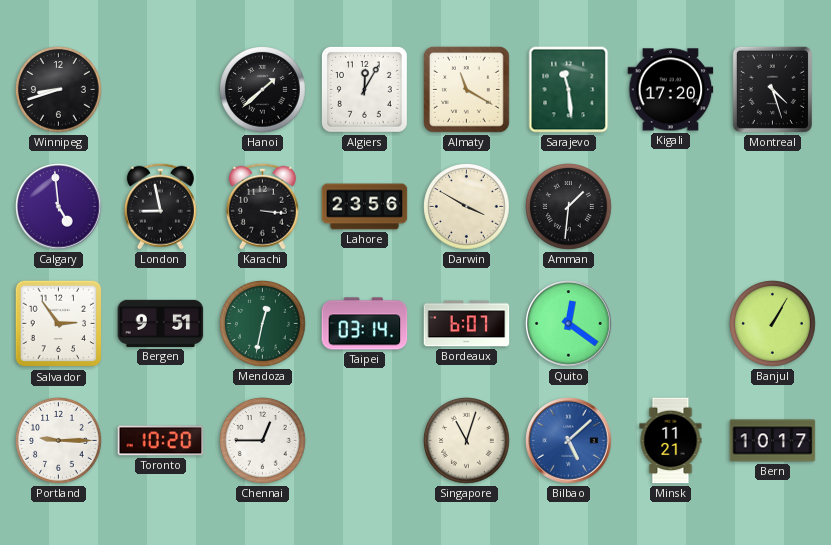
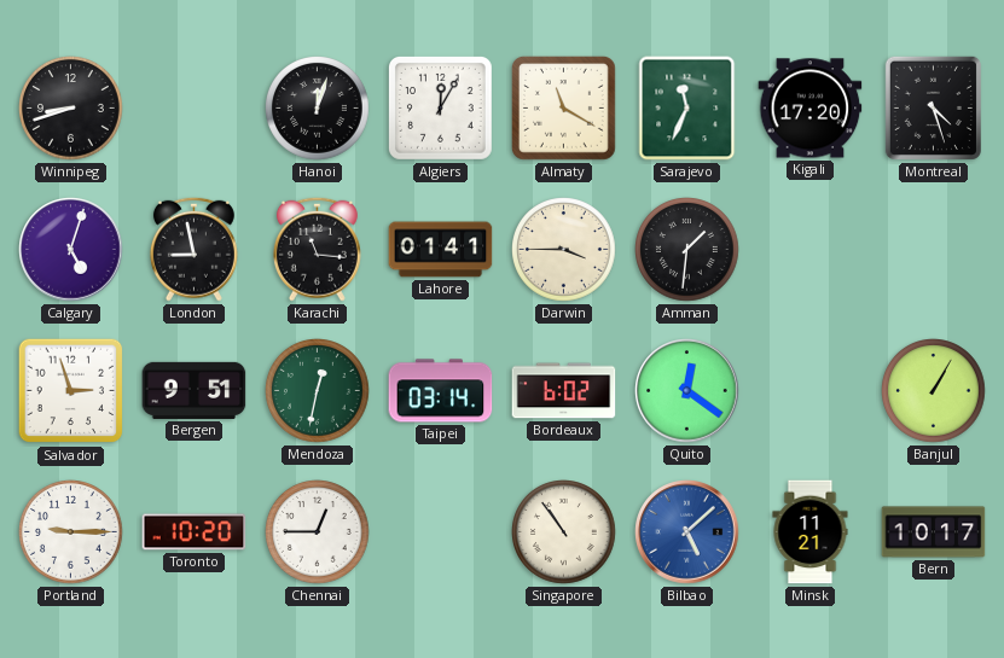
Hanoi: 1:38 -> 12:03
Sarajevo: 11:29 -> 11:34
Calgary: 4:59 -> 5:03
Karachi: 3:16 -> 11:16
Lahore: 23:56 -> 01:41
Darwin: 3:50 -> 3:45
Salvador: 2:54 -> 2:57
Bordeaux: 6:07 -> 6:02
Singapore: 11:03 -> 10:54
